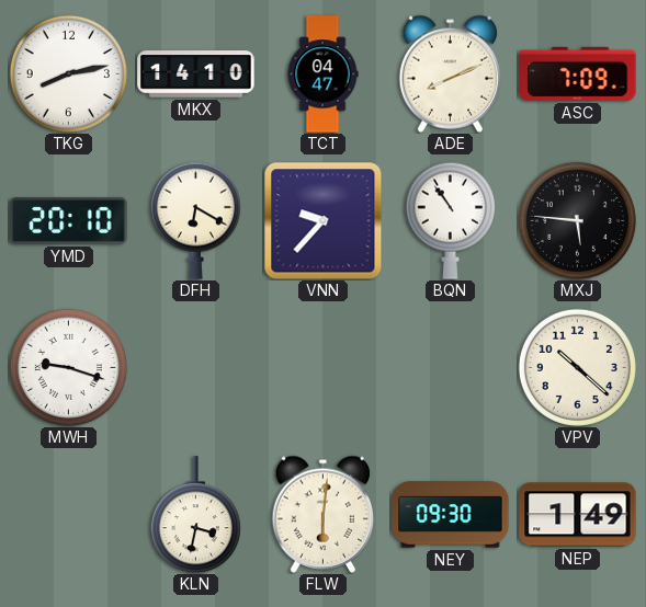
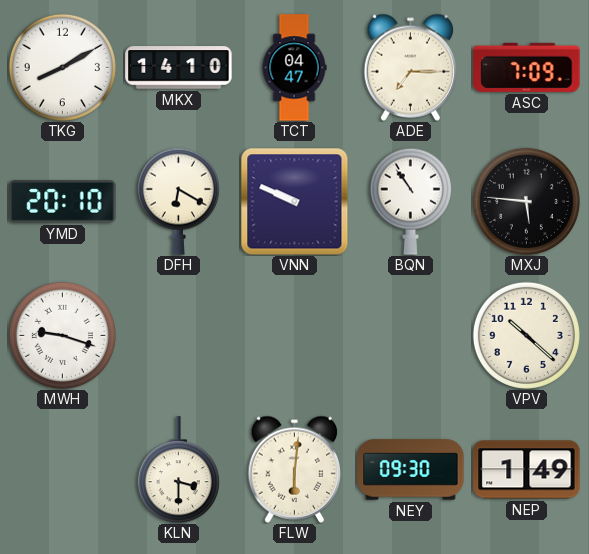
TKG: 8:13 -> 8:10
ADE: 8:11 -> 7:15
VNN: 9:37 -> 9:49
KLN: 3:32 -> 3:30
